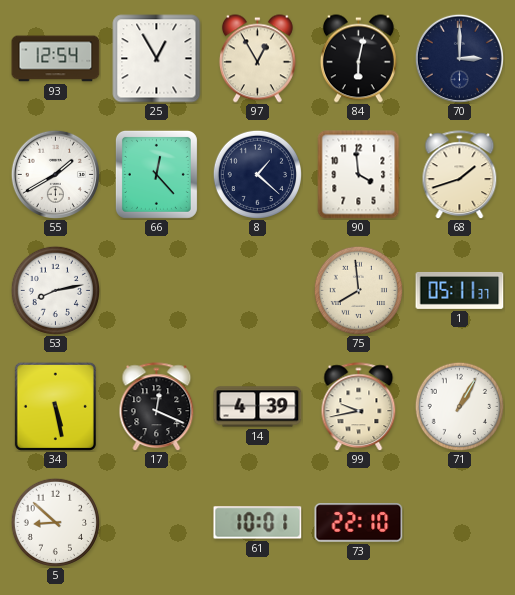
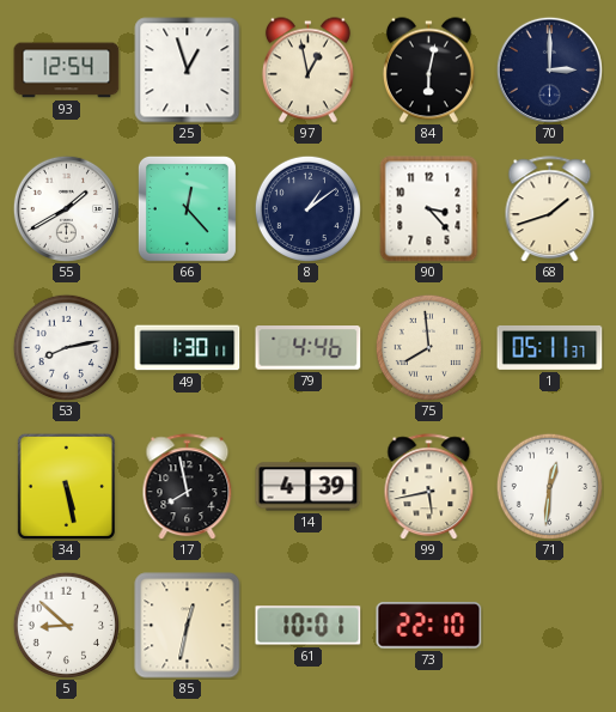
25: 12:55 -> 12:57
97: 12:55 -> 12:58
8: 1:22 -> 1:09
90: 3:59 -> 3:23
49: none -> 1:30
79: none -> 4:46
17: 12:19 -> 7:58
99: 9:43 -> 5:43
71: 1:05 -> 12:31
85: none -> 12:32
